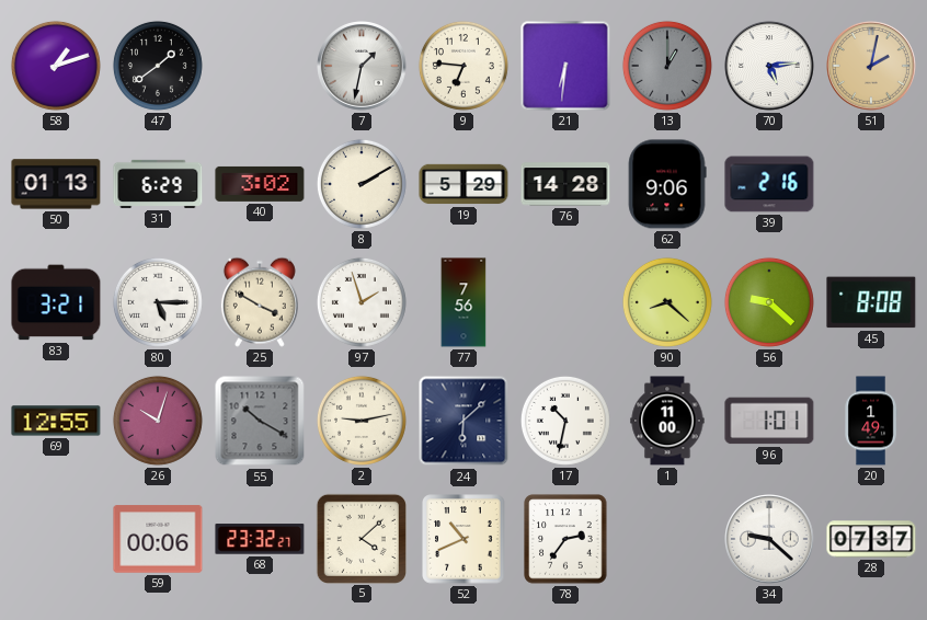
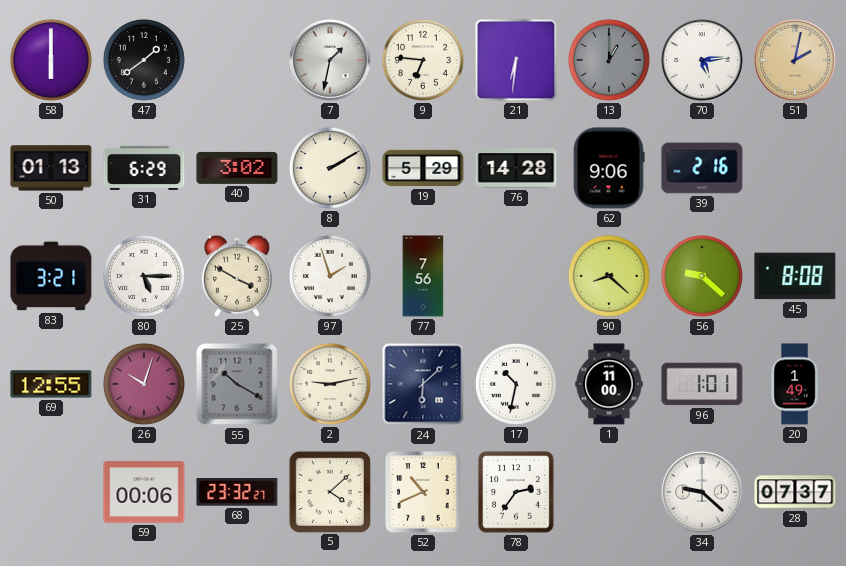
58: 1:12 -> 6:00
